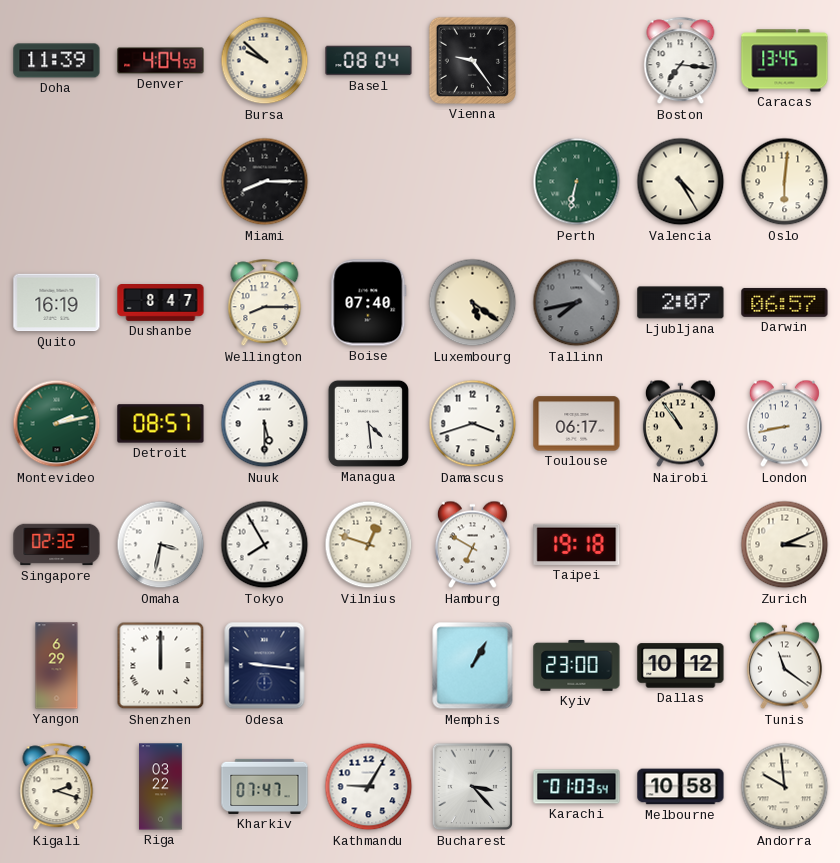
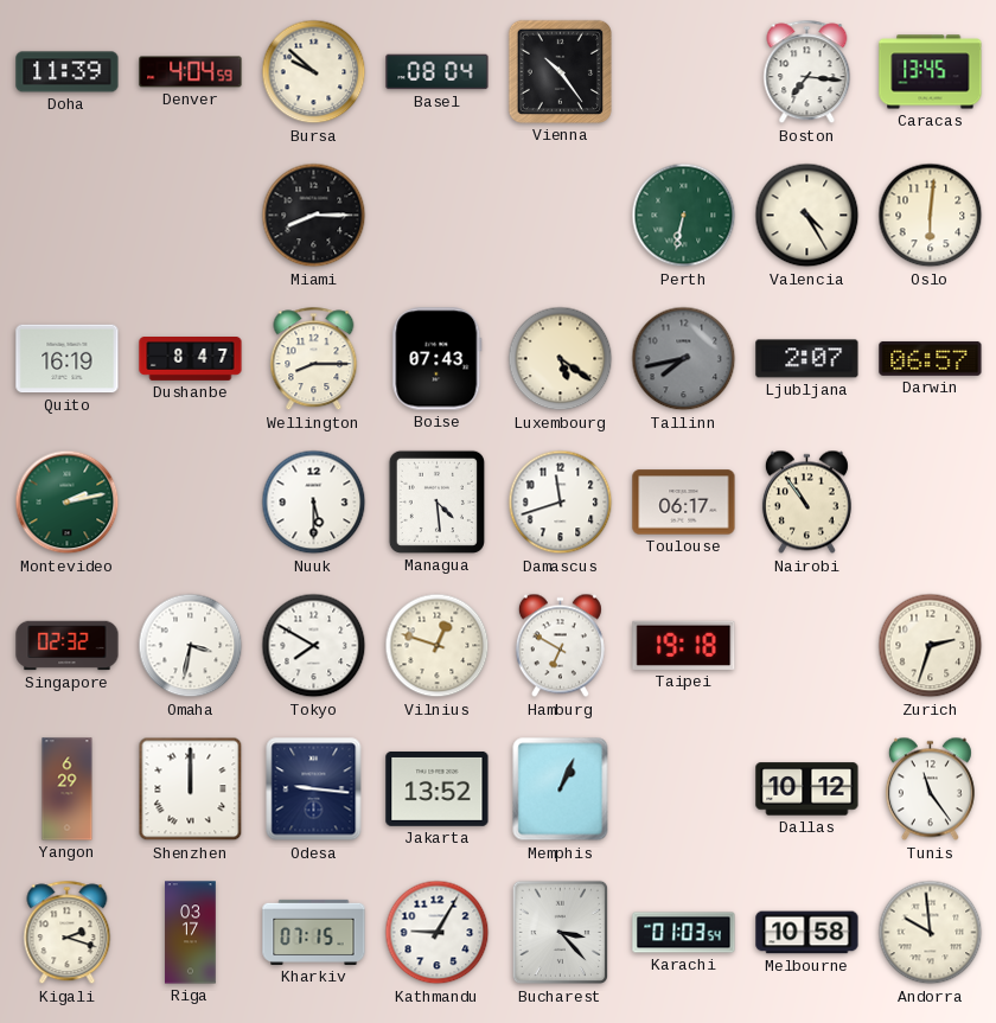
Vienna: 9:24 -> 10:24
Boise: 07:40 -> 07:43
Detroit: 08:57 -> none
Damascus: 3:42 -> 11:42
London: 8:43 -> none
Tokyo: 7:55 -> 7:50
Zurich: 3:11 -> 2:33
Jakarta: none -> 13:52
Memphis: 1:05 -> 1:04
Kyiv: 23:00 -> none
Tunis: 11:21 -> 11:24
Riga: 03:22 -> 03:17
Kharkiv: 07:47 -> 07:15
